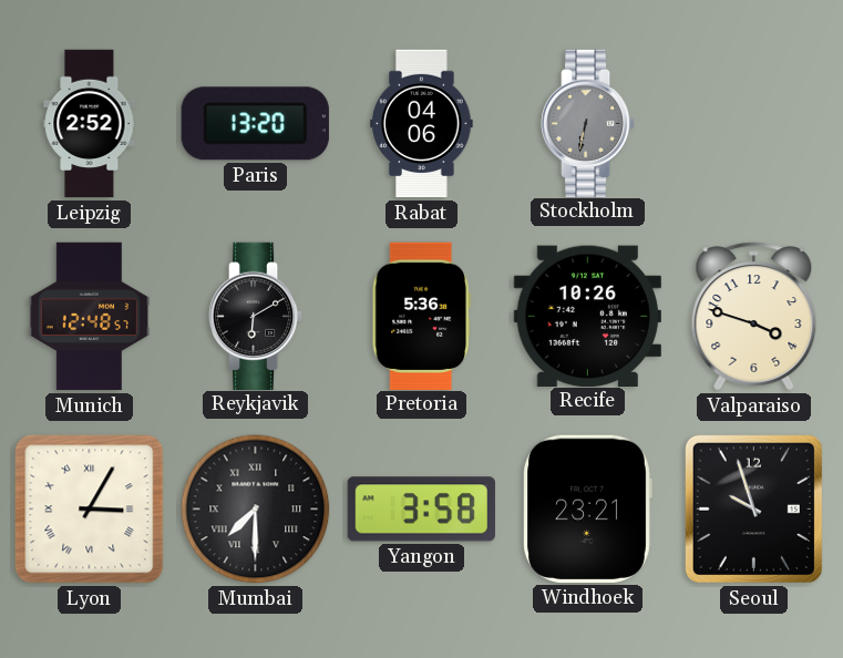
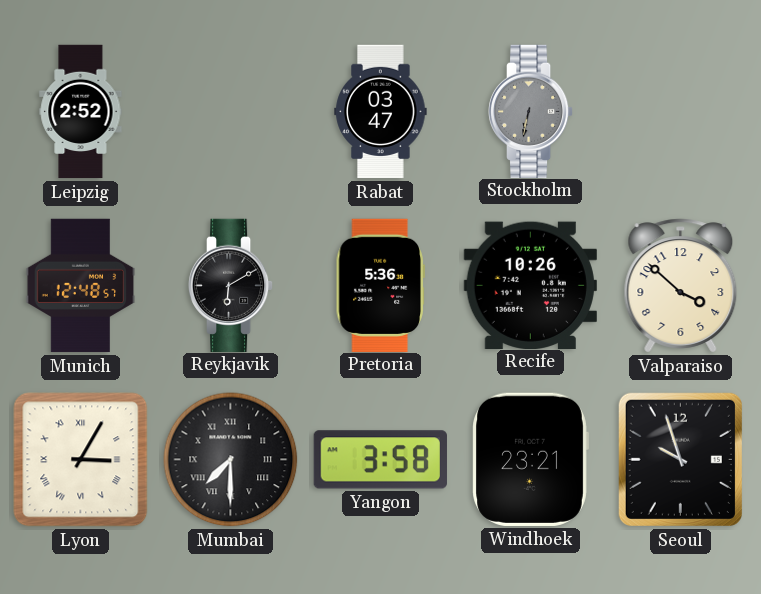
Paris: 13:20 -> none
Rabat: 04:06 -> 03:47
Valparaiso: 3:48 -> 3:52
